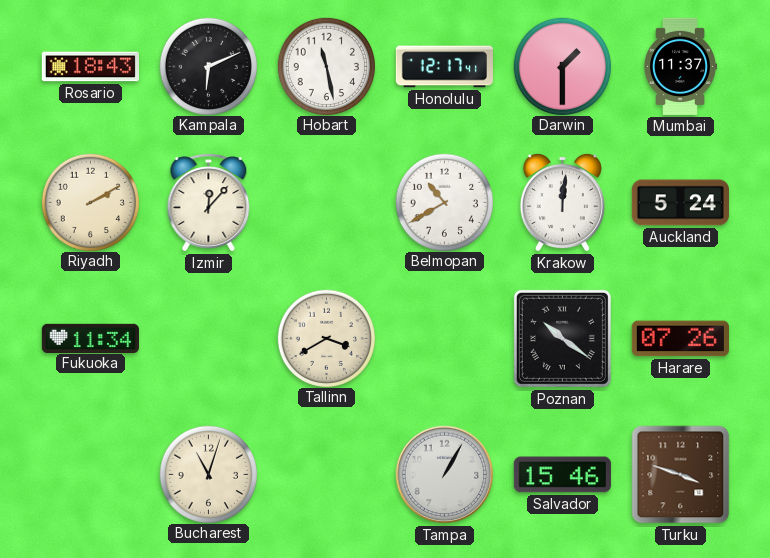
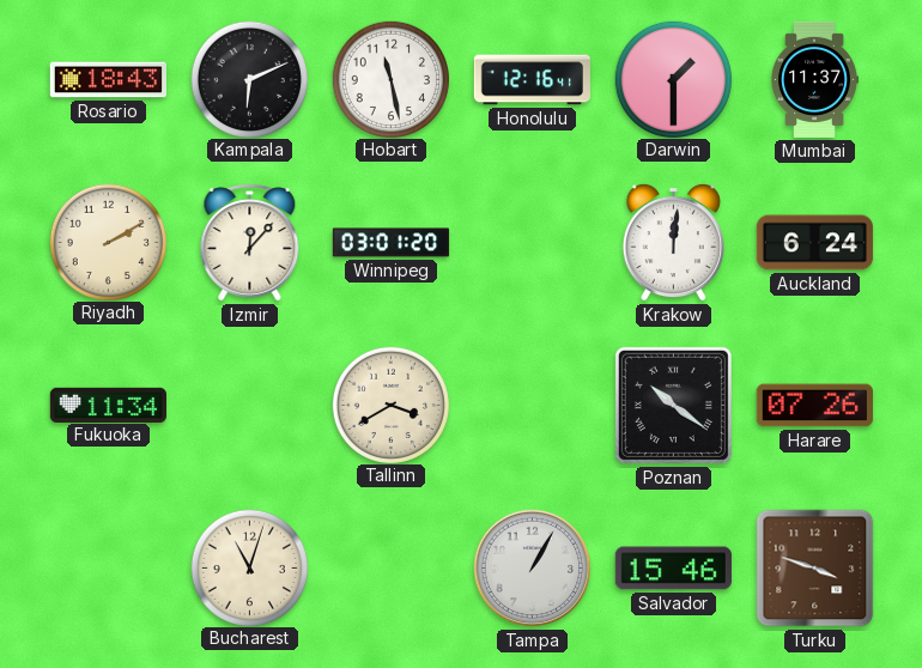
Honolulu: 12:17 -> 12:16
Winnipeg: none -> 03:01
Belmopan: 10:40 -> none
Auckland: 5:24 -> 6:24
